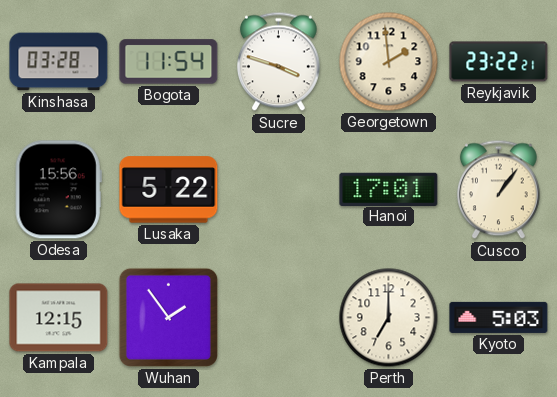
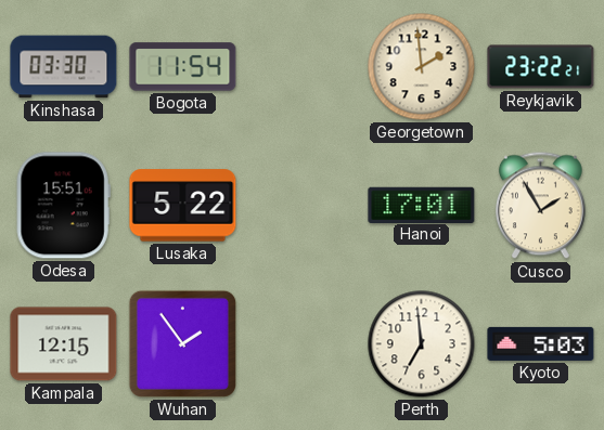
Kinshasa: 03:28 -> 03:30
Sucre: 3:48 -> none
Odesa: 15:56 -> 15:51
Cusco: 1:06 -> 1:55
Perth: 7:00 -> 6:59
